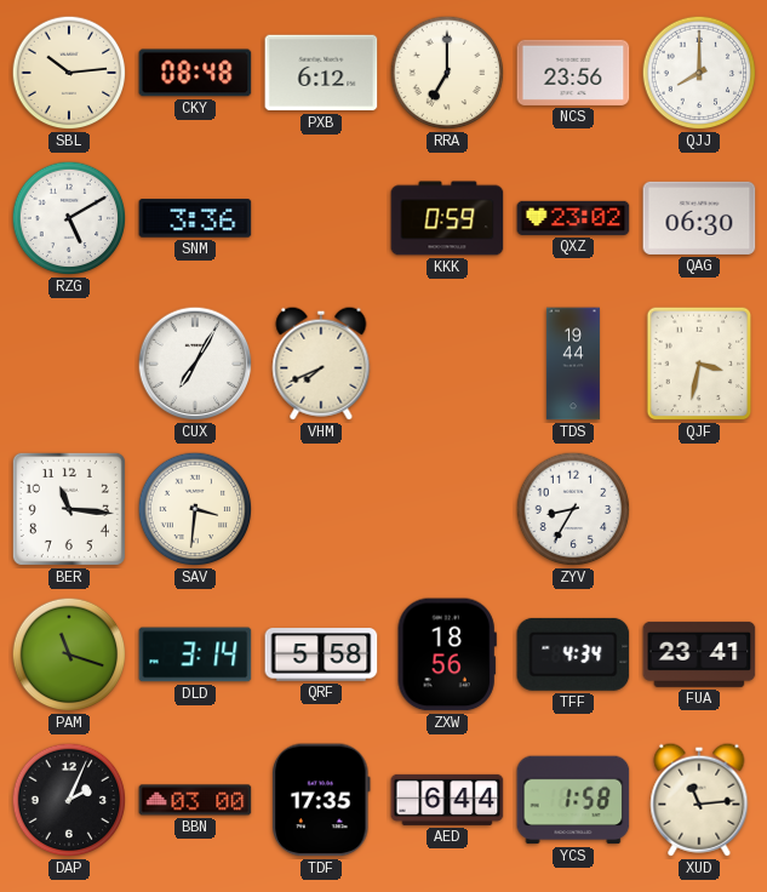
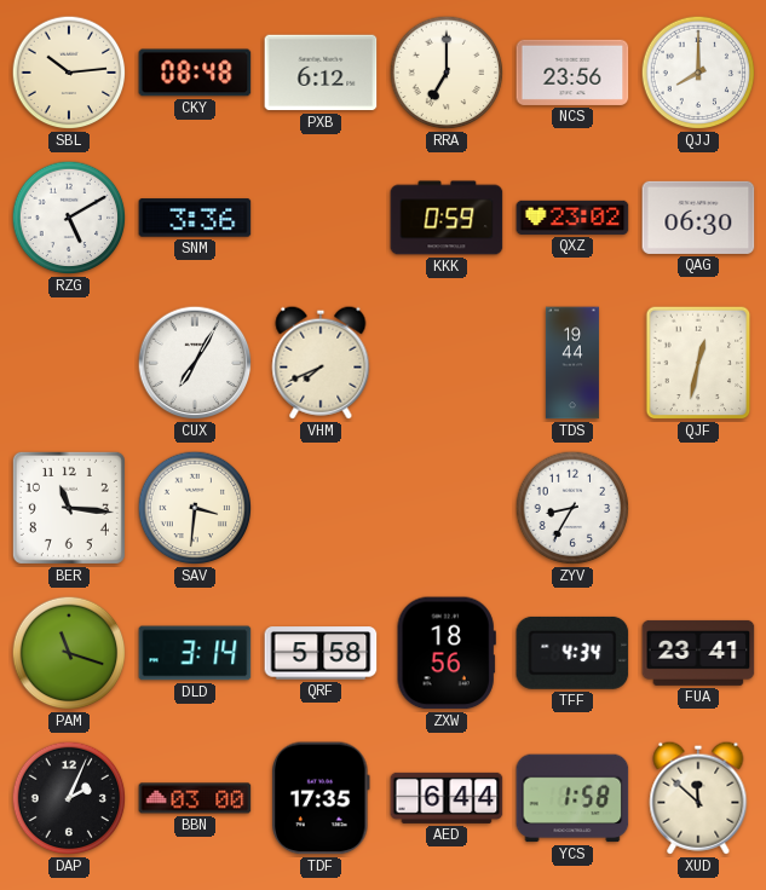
QJF: 3:32 -> 12:32
XUD: 11:14 -> 11:52
